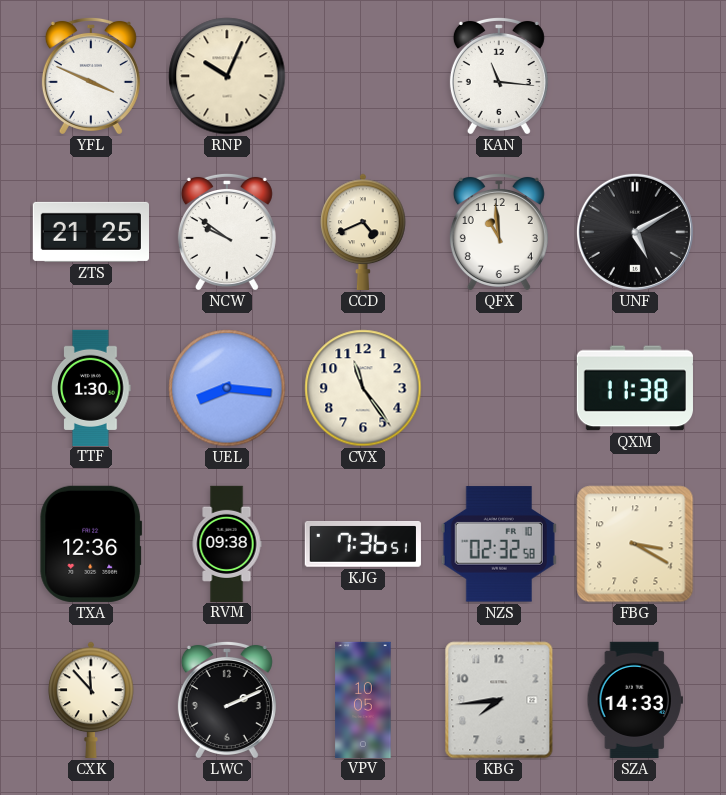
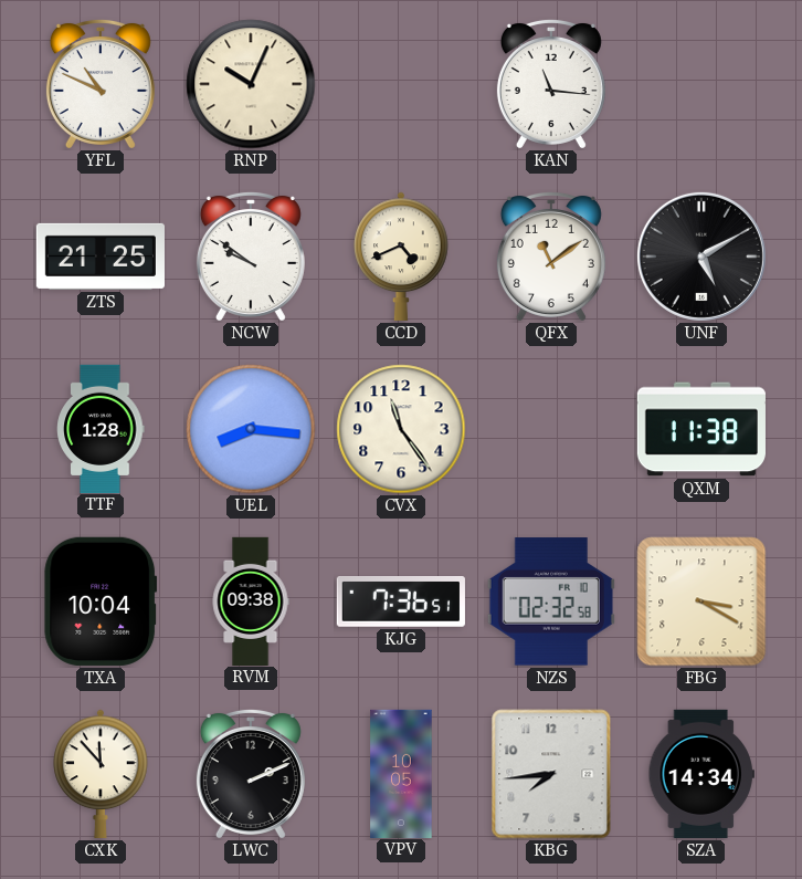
YFL: 3:49 -> 10:49
QFX: 10:59 -> 11:09
TTF: 1:30 -> 1:28
TXA: 12:36 -> 10:04
SZA: 14:33 -> 14:34
